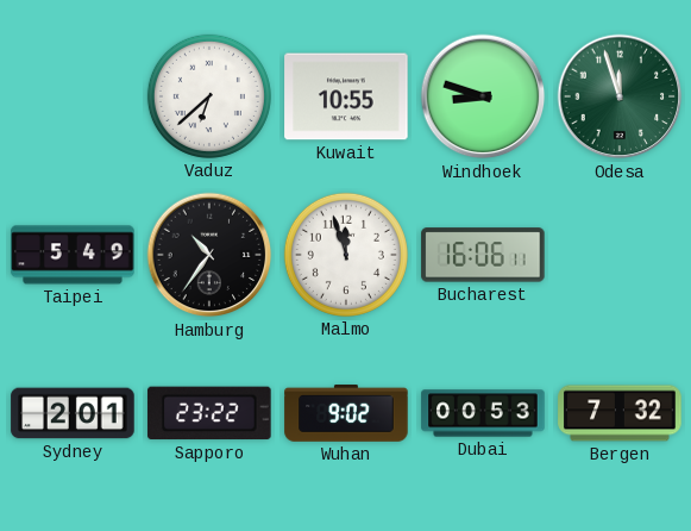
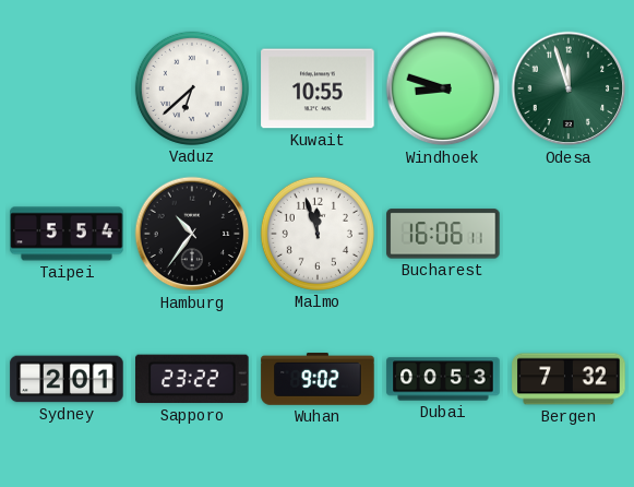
Taipei: 5:49 -> 5:54
